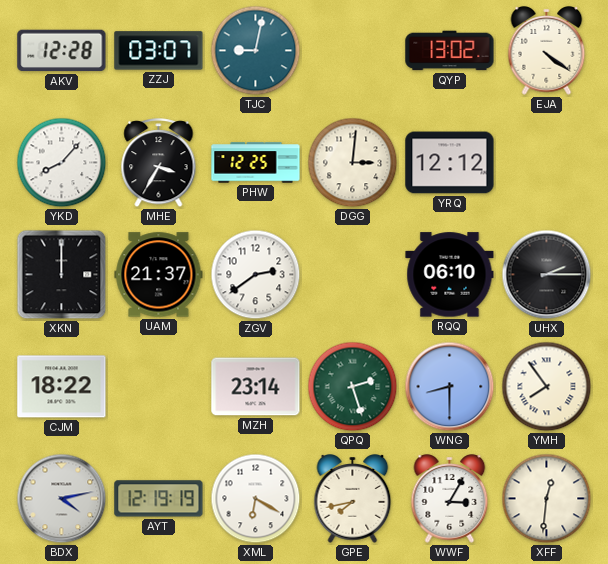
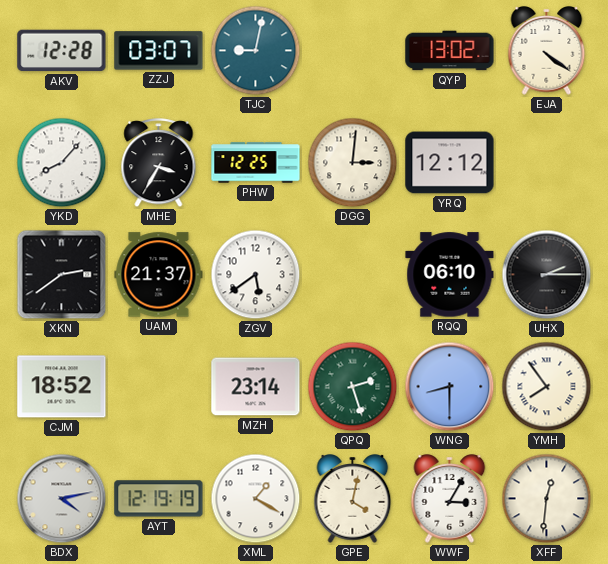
XKN: 12:00 -> 2:39
ZGV: 2:39 -> 5:39
CJM: 18:22 -> 18:52
XML: 6:20 -> 1:20
GPE: 7:43 -> 4:02
